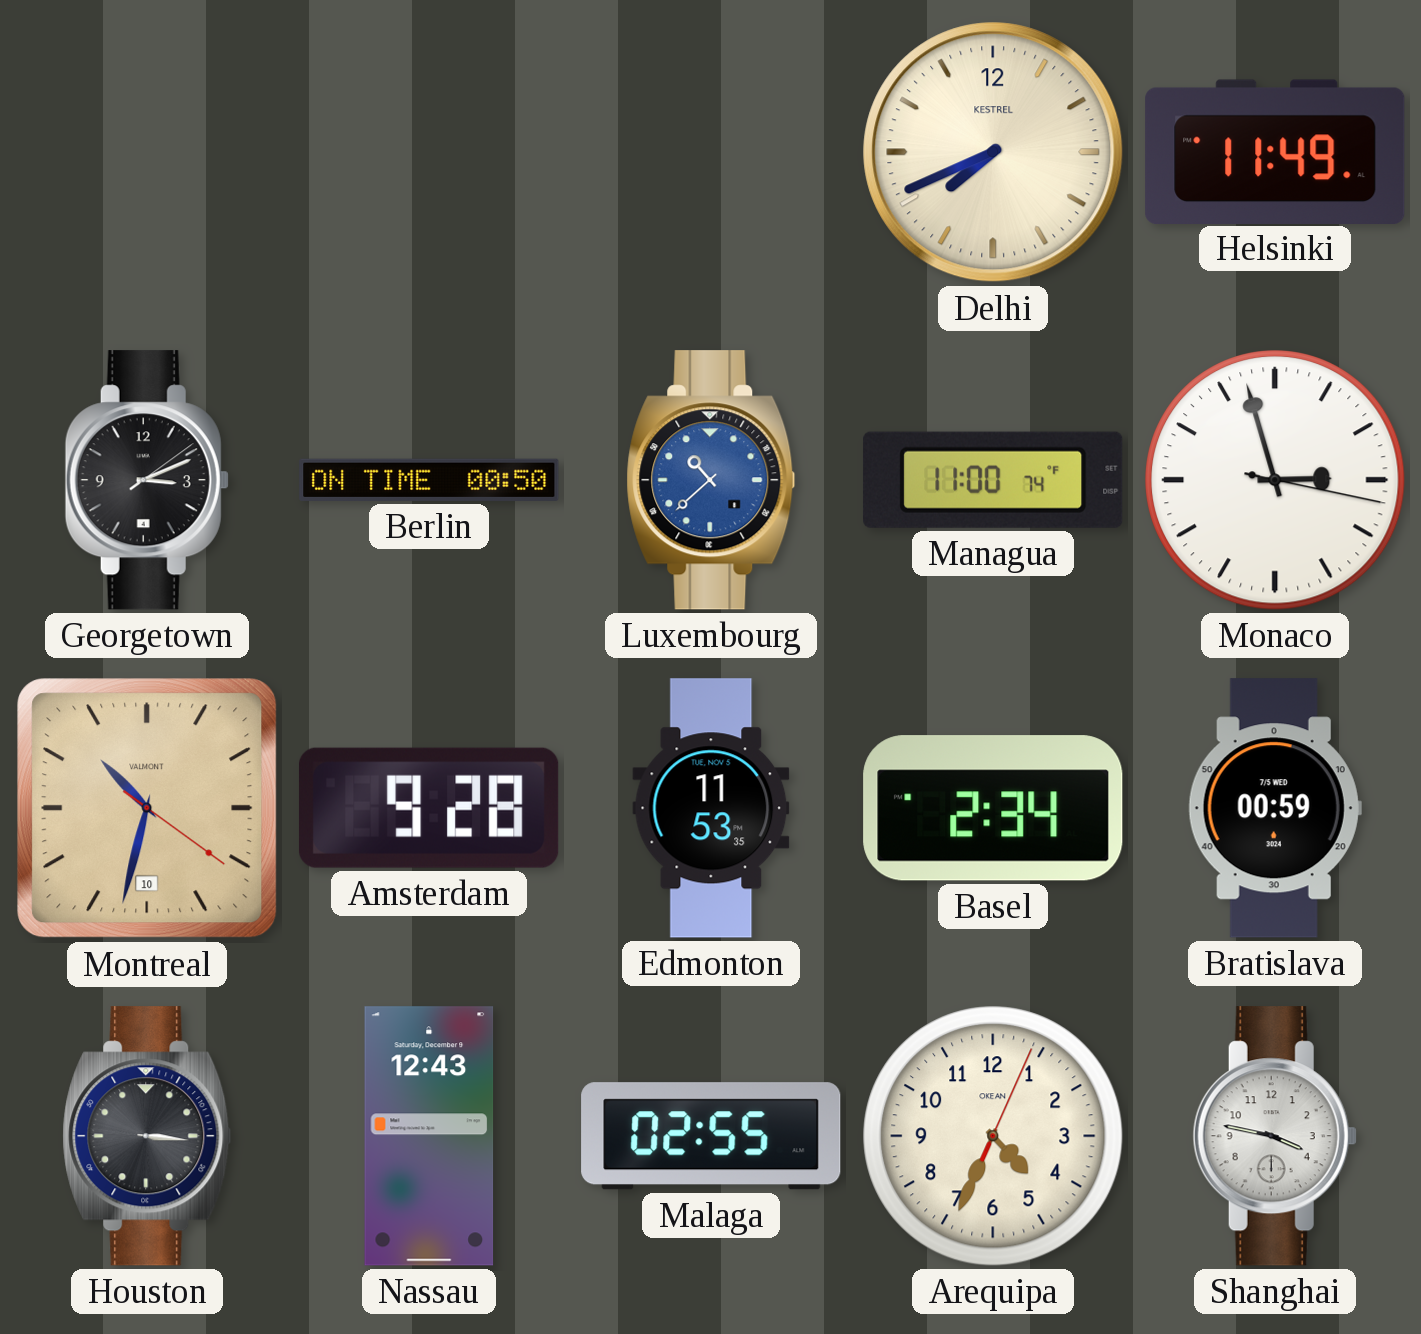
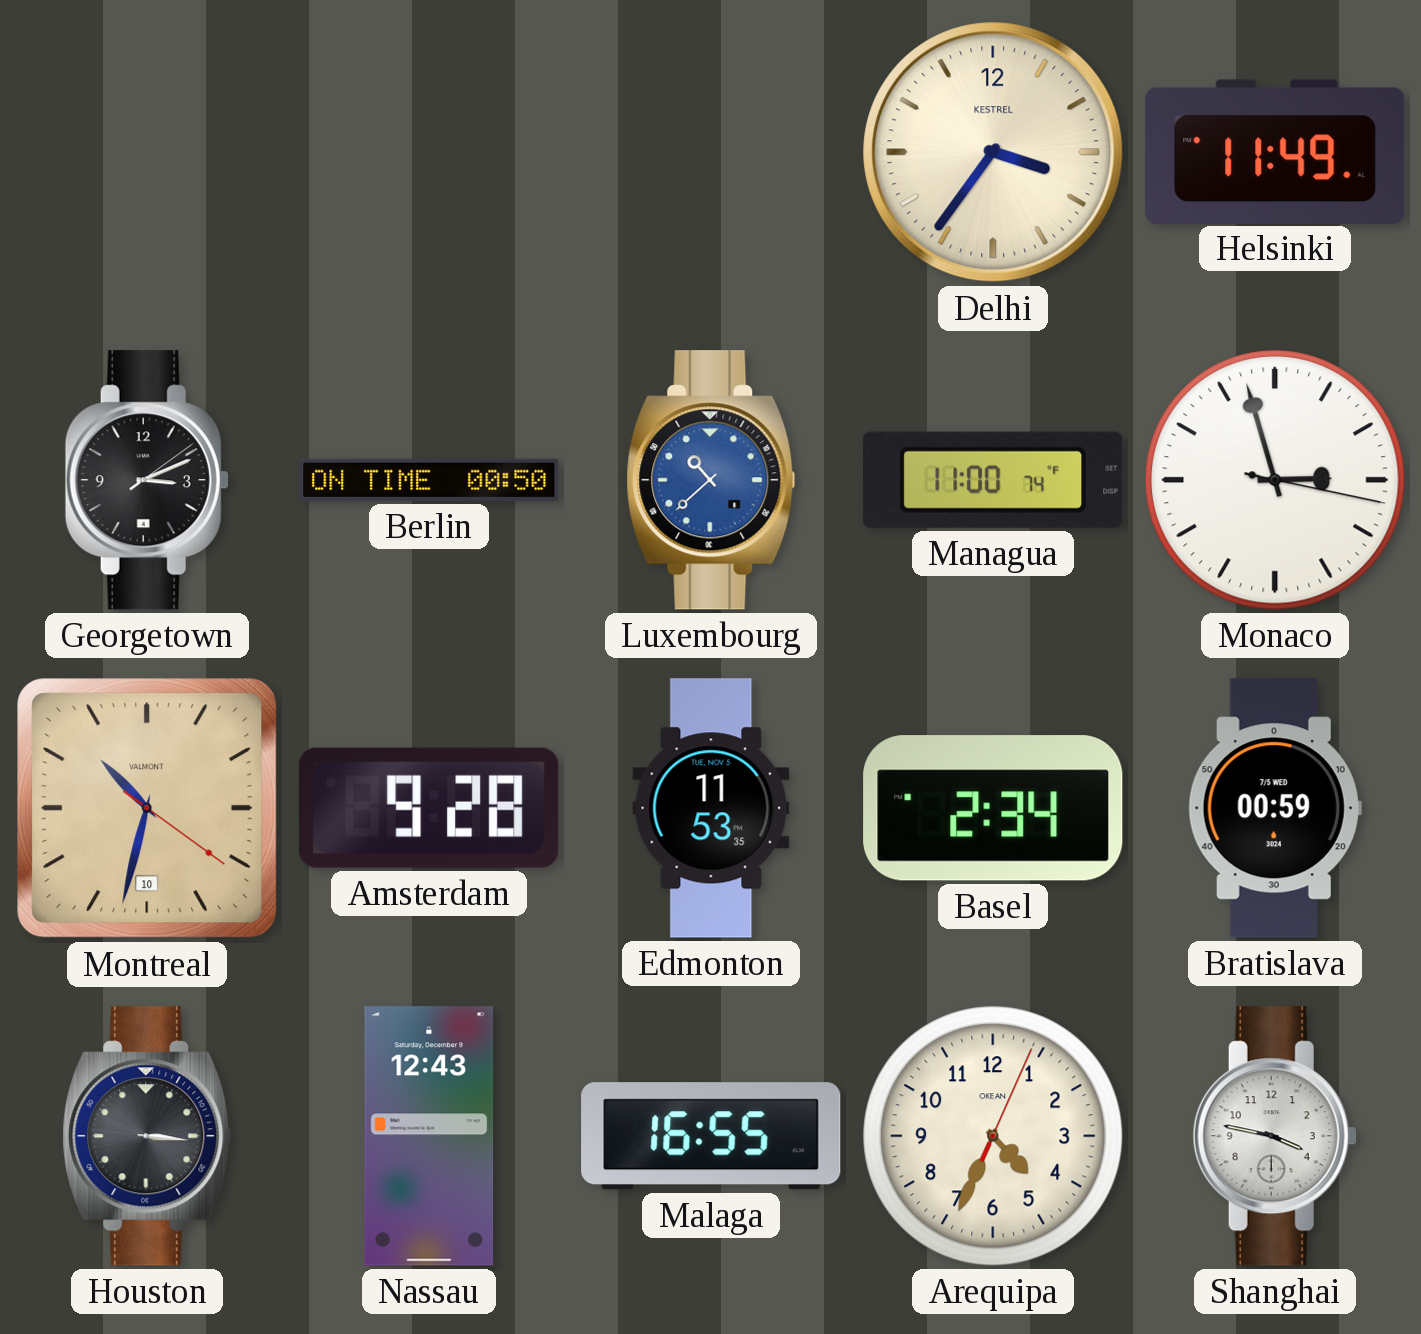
Delhi: 7:41 -> 3:36
Malaga: 02:55 -> 16:55
